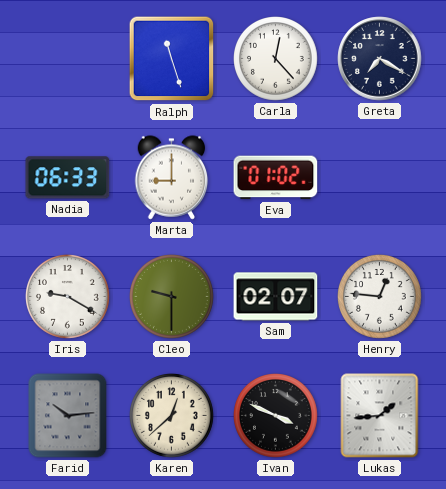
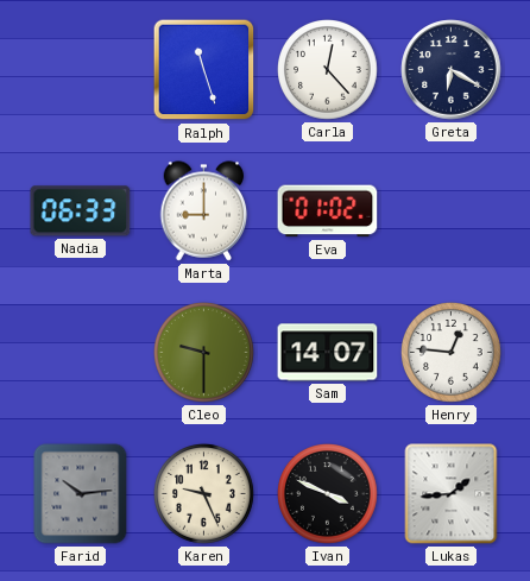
Greta: 7:20 -> 6:20
Iris: 9:20 -> none
Sam: 02:07 -> 14:07
Karen: 12:38 -> 9:26
